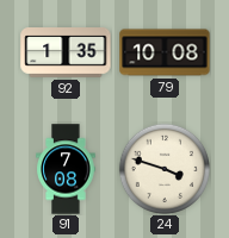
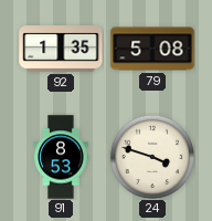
79: 10:08 -> 5:08
91: 7:08 -> 8:53
